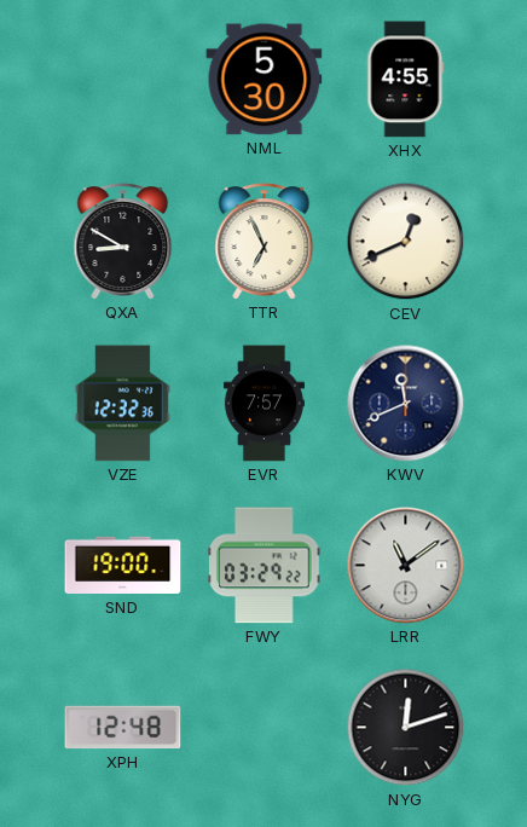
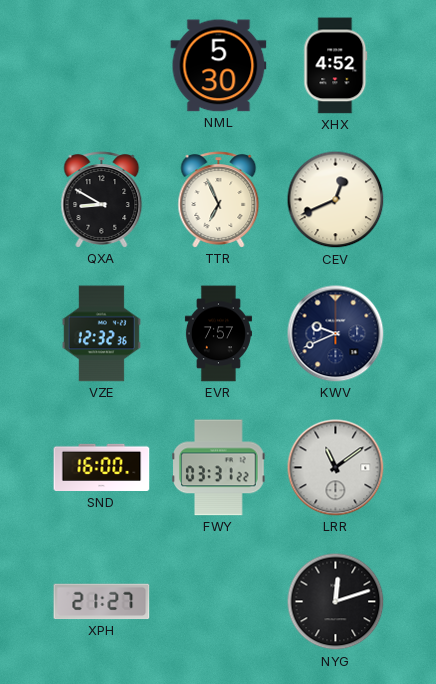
XHX: 4:55 -> 4:52
KWV: 11:41 -> 9:41
SND: 19:00 -> 16:00
FWY: 03:29 -> 03:31
XPH: 12:48 -> 21:27
